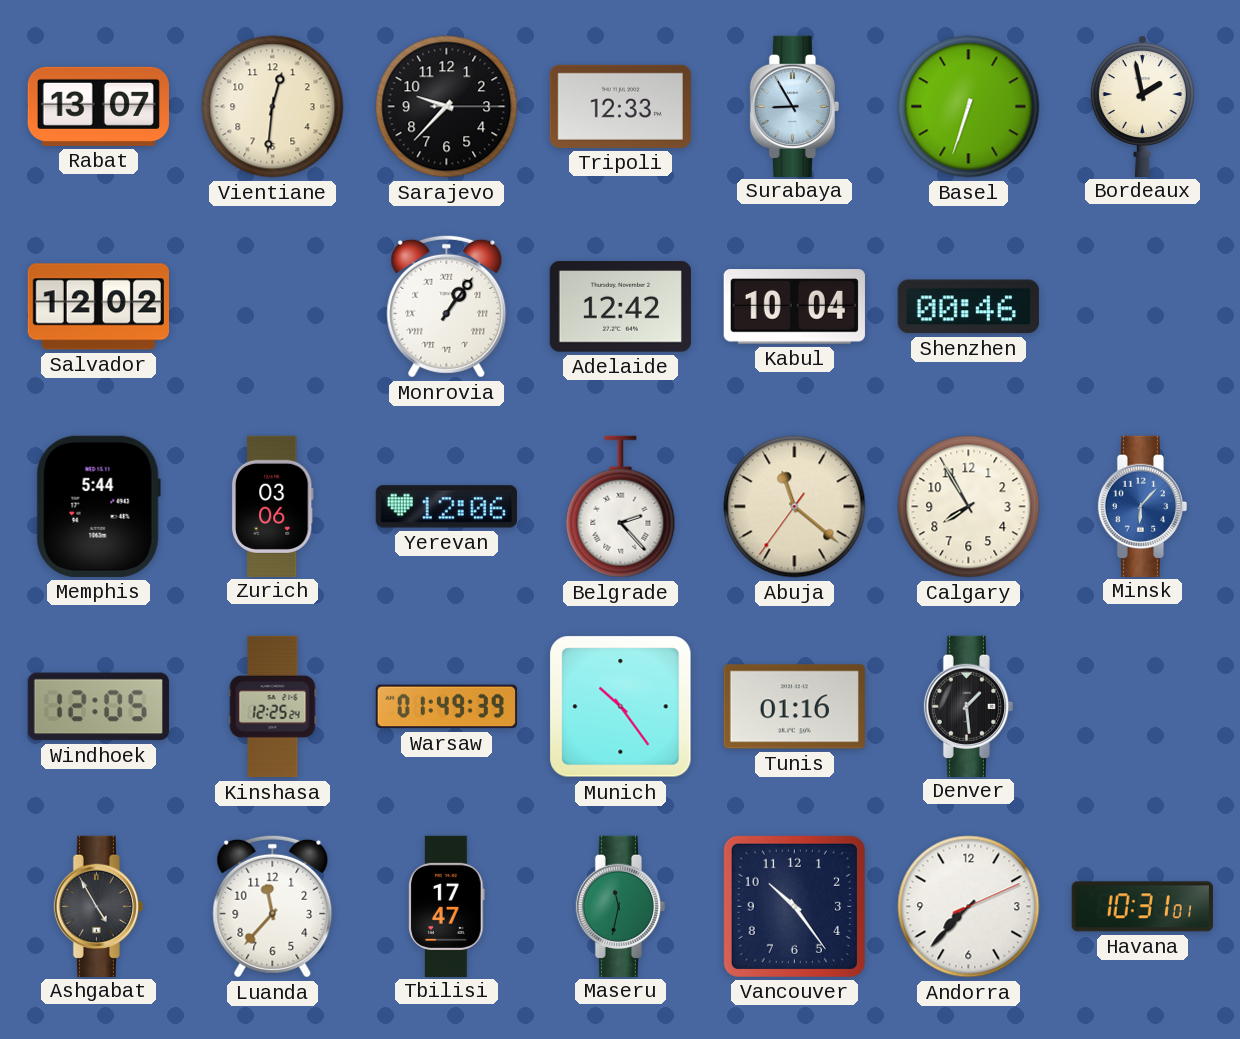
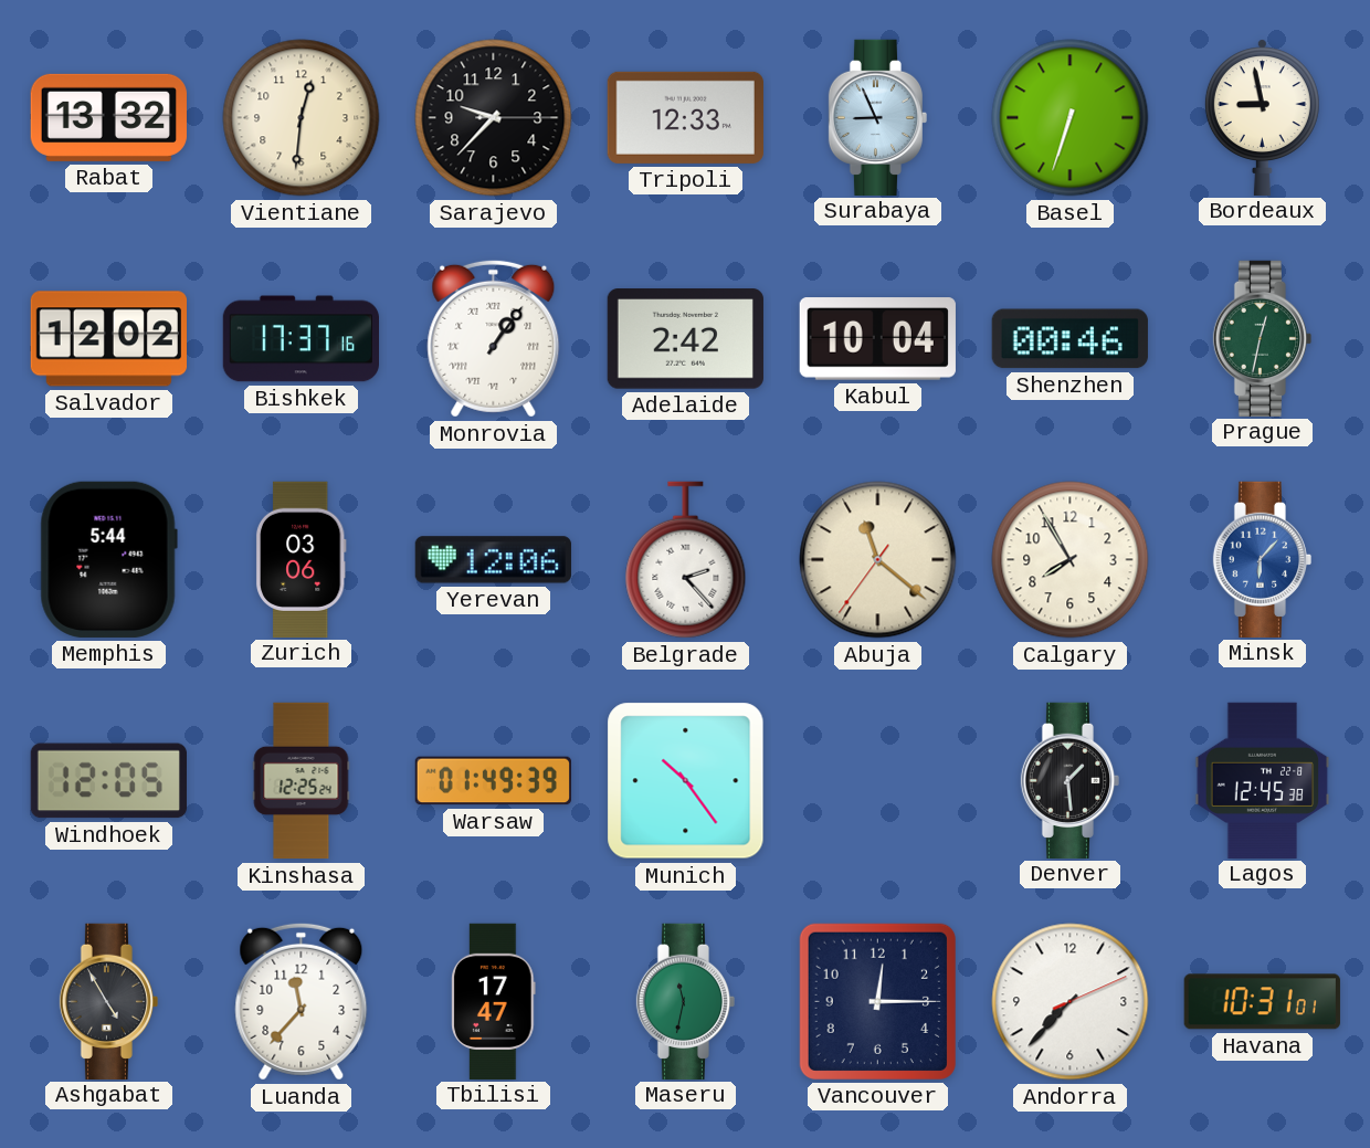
Rabat: 13:07 -> 13:32
Surabaya: 8:55 -> 8:56
Bordeaux: 1:58 -> 8:58
Bishkek: none -> 17:37
Adelaide: 12:42 -> 2:42
Prague: none -> 12:32
Tunis: 01:16 -> none
Lagos: none -> 12:45
Vancouver: 10:24 -> 12:15
